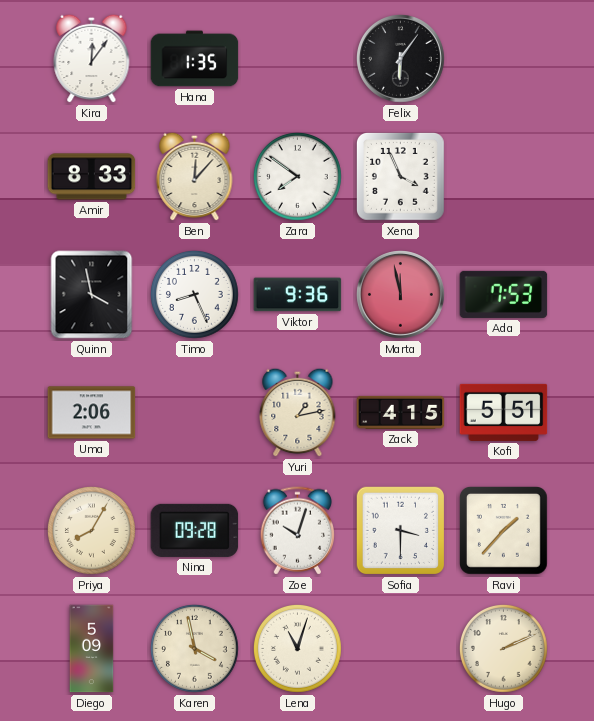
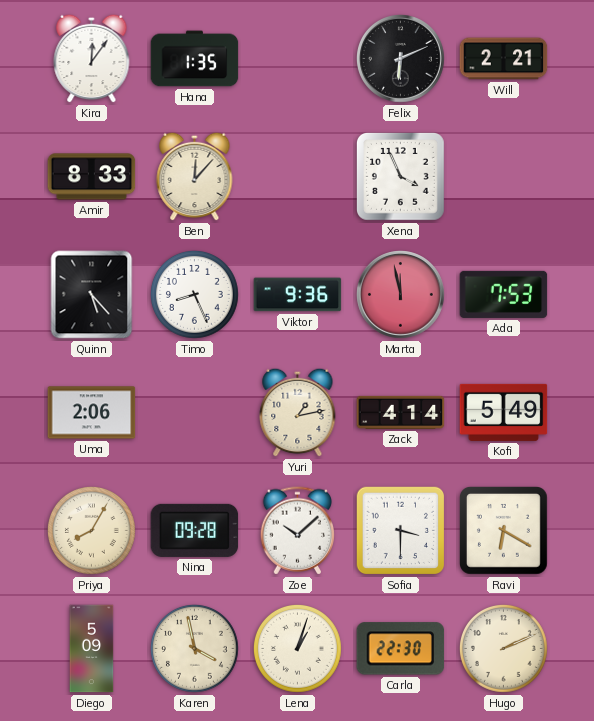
Felix: 6:06 -> 6:11
Will: none -> 2:21
Zara: 7:51 -> none
Quinn: 3:58 -> 5:23
Zack: 4:15 -> 4:14
Kofi: 5:51 -> 5:49
Zoe: 10:03 -> 10:08
Ravi: 1:37 -> 6:20
Lena: 11:03 -> 1:03
Carla: none -> 22:30
